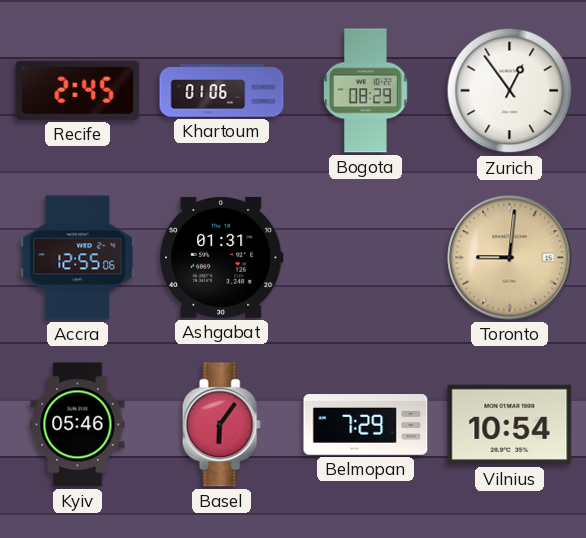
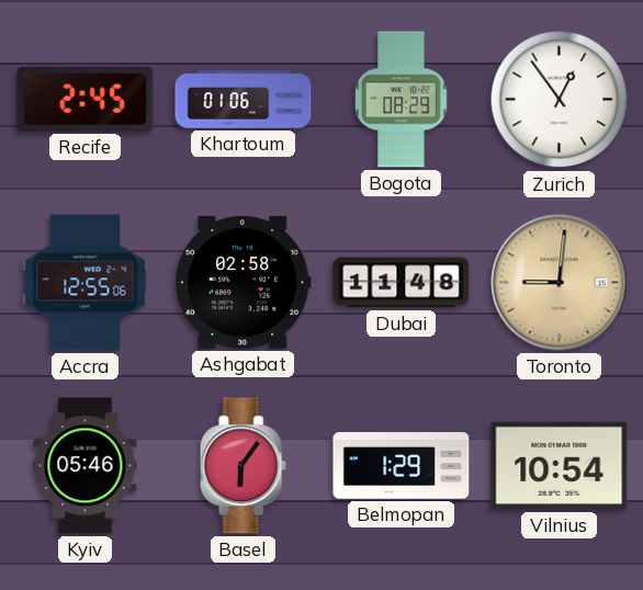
Ashgabat: 01:31 -> 02:58
Dubai: none -> 11:48
Belmopan: 7:29 -> 1:29
